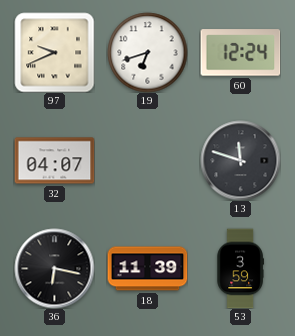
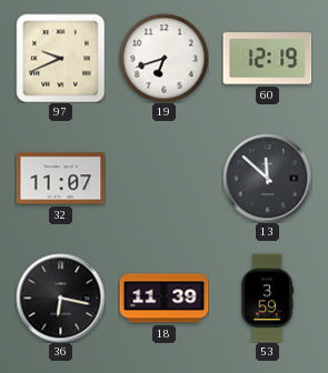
60: 12:24 -> 12:19
32: 04:07 -> 11:07
13: 11:48 -> 11:52
